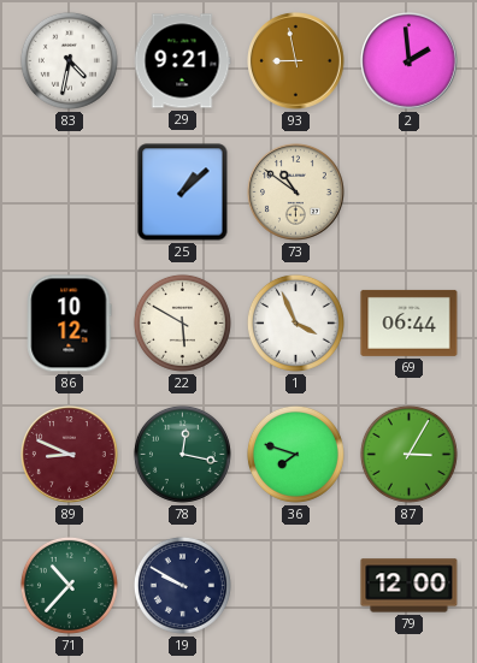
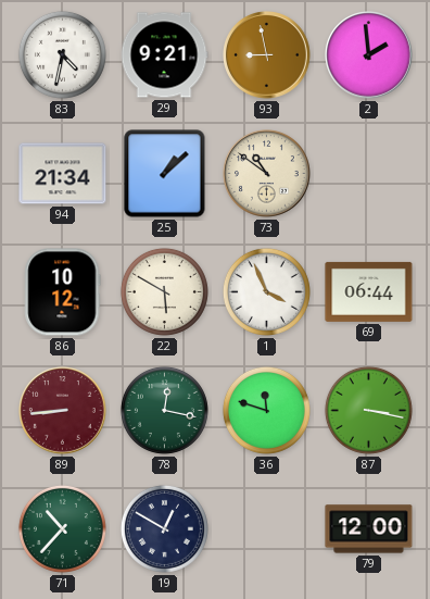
94: none -> 21:34
89: 8:49 -> 8:44
36: 7:48 -> 11:48
87: 3:05 -> 3:17
19: 9:50 -> 12:50
